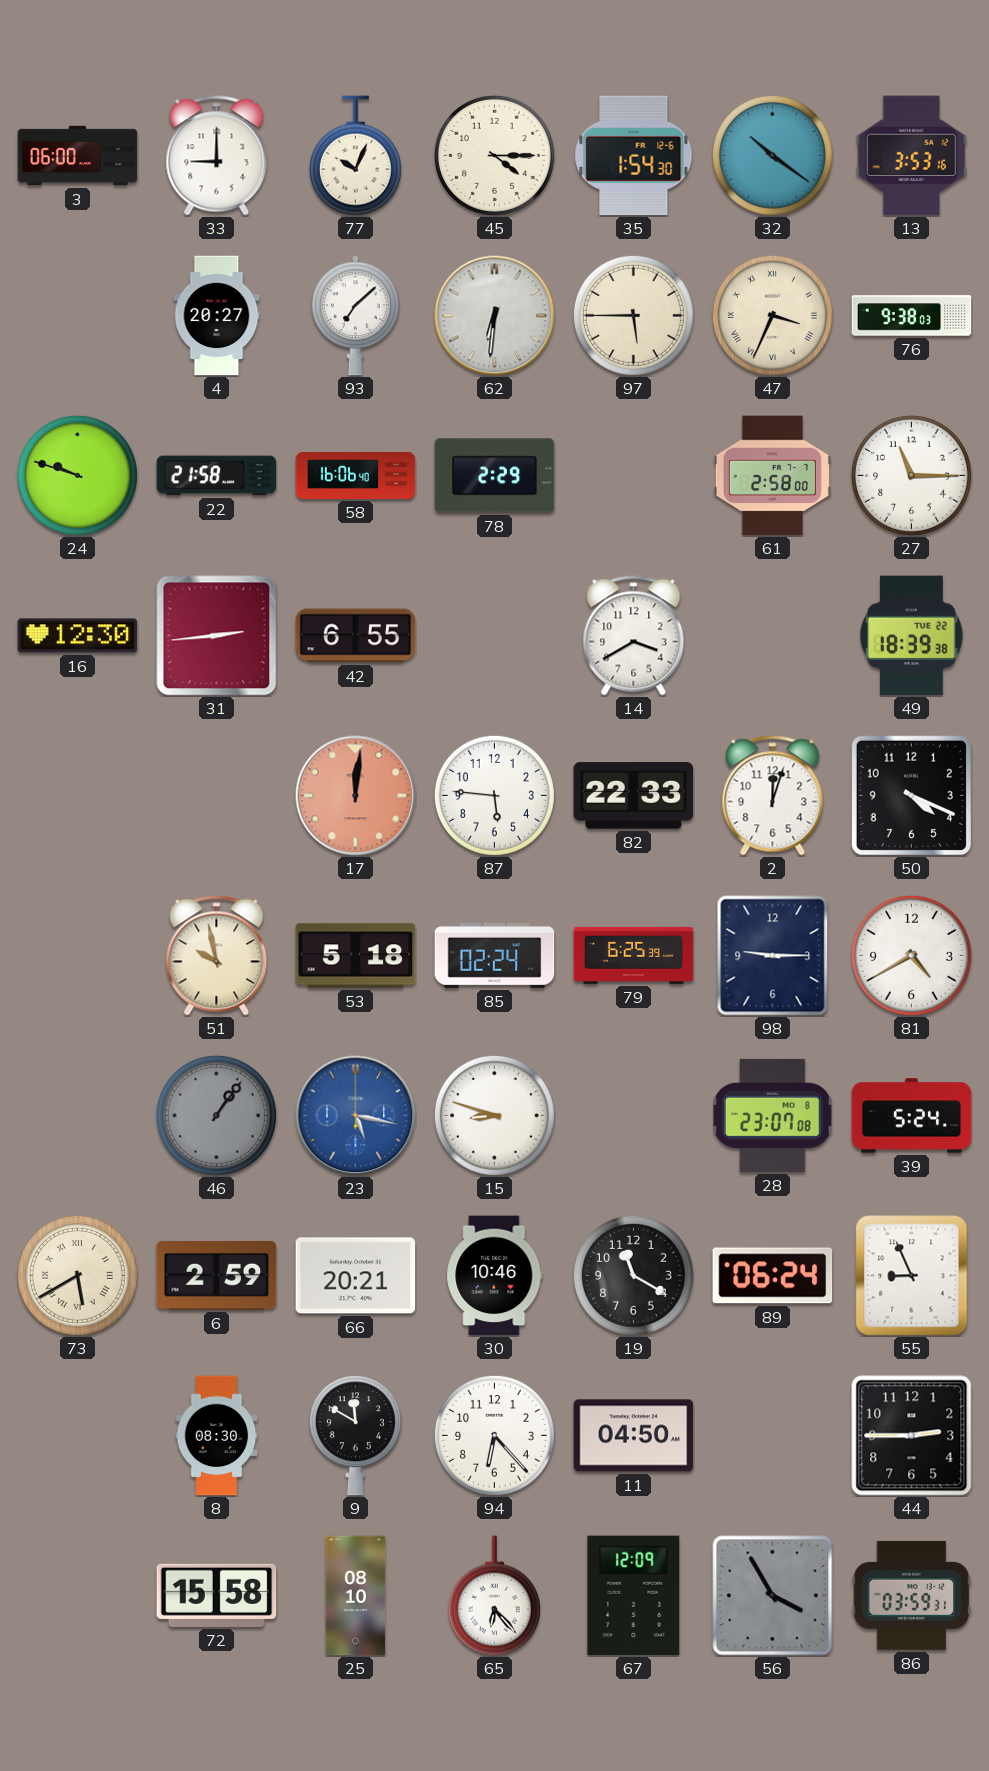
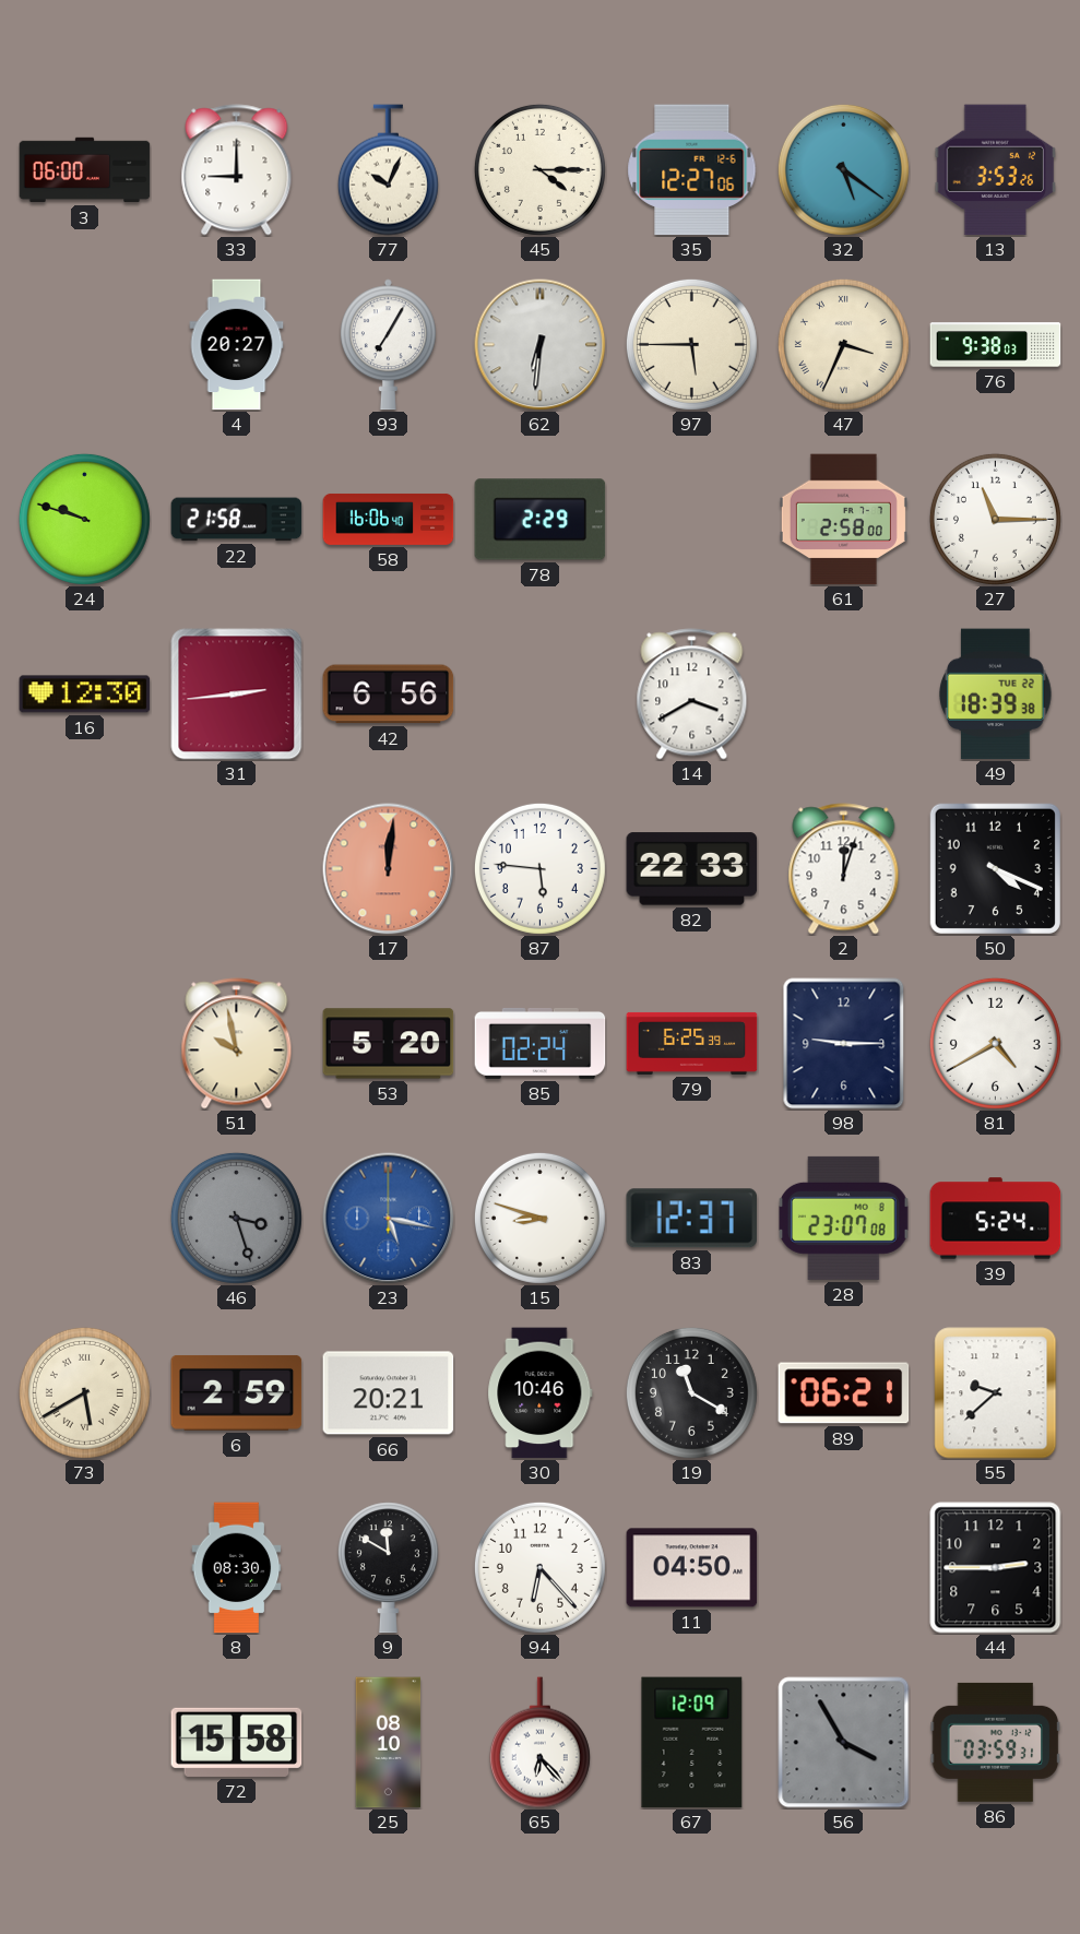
35: 1:54 -> 12:27
32: 10:21 -> 5:21
13: 3:53:16 -> 3:53:26
93: 7:08 -> 7:05
42: 6:55 -> 6:56
53: 5:18 -> 5:20
46: 1:06 -> 3:27
83: none -> 12:37
89: 06:24 -> 06:21
55: 8:56 -> 9:38
